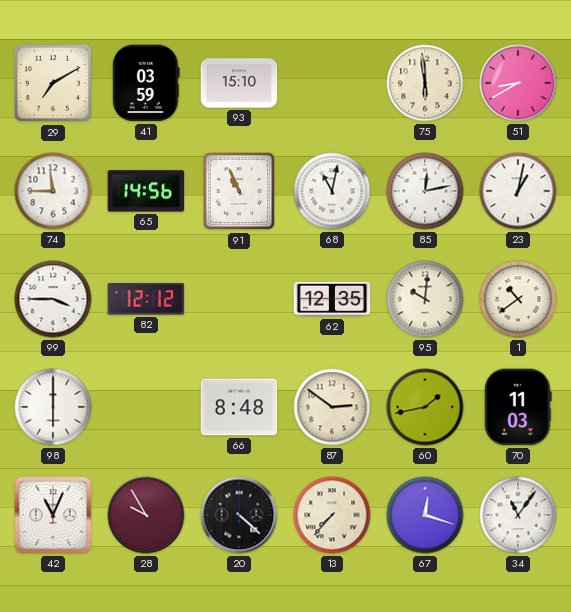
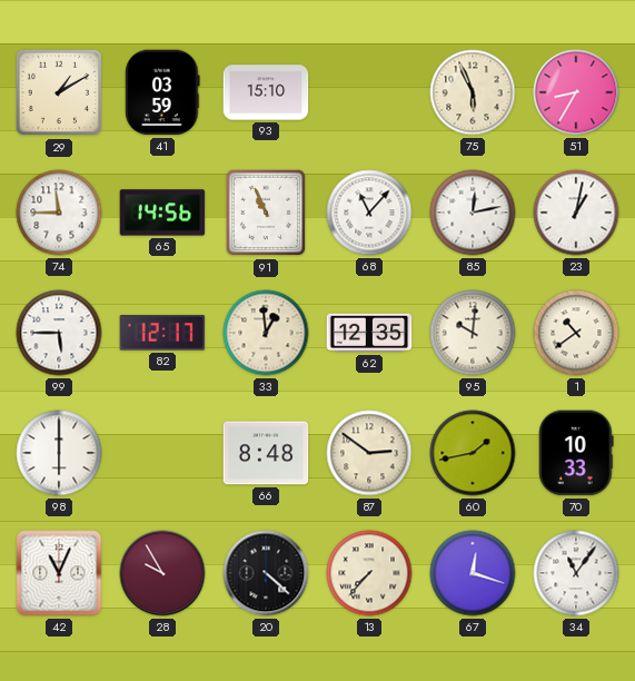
29: 7:10 -> 1:10
75: 5:59 -> 5:56
51: 8:40 -> 8:35
68: 11:02 -> 11:07
99: 3:45 -> 5:45
82: 12:12 -> 12:17
33: none -> 12:59
70: 11:03 -> 10:33
